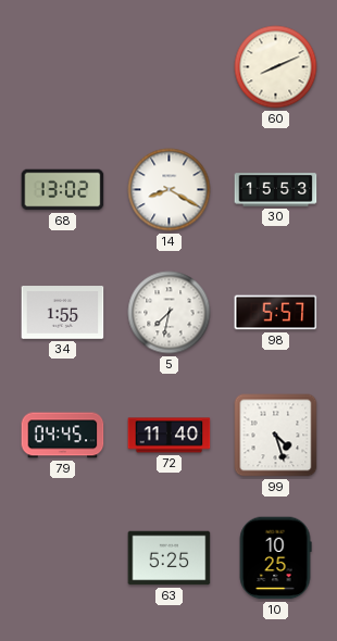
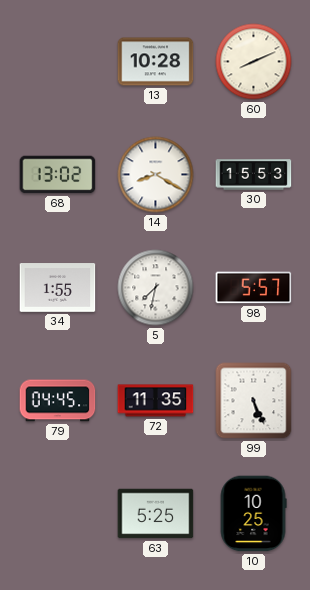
13: none -> 10:28
72: 11:40 -> 11:35
99: 4:27 -> 5:26
